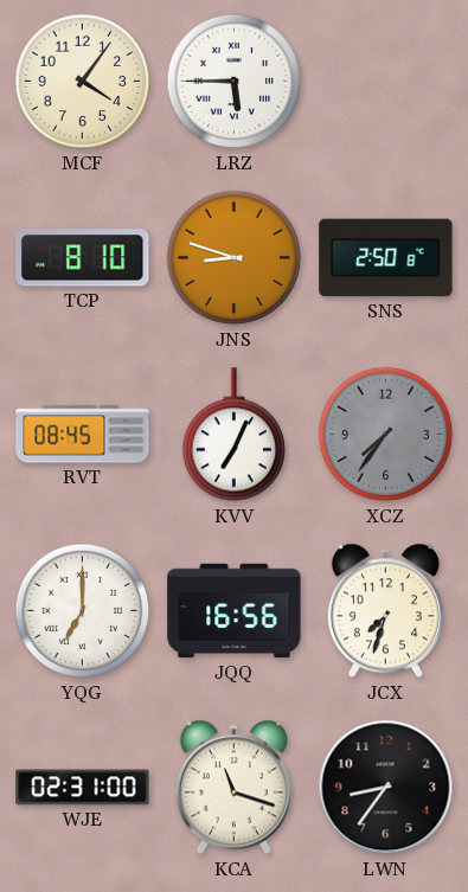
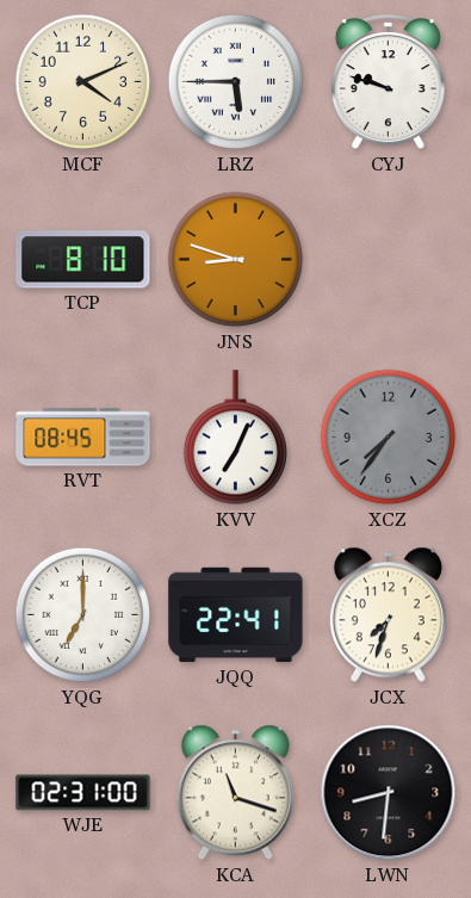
MCF: 4:06 -> 4:11
CYJ: none -> 9:48
SNS: 2:50 -> none
JQQ: 16:56 -> 22:41
LWN: 8:36 -> 8:31
